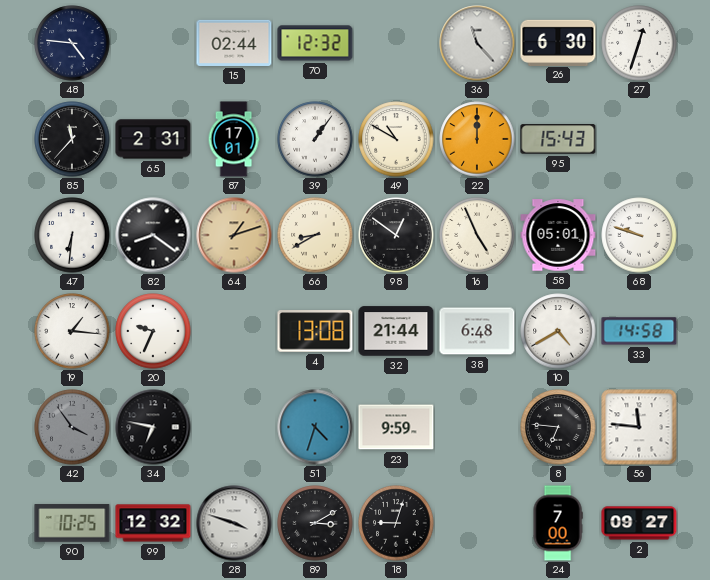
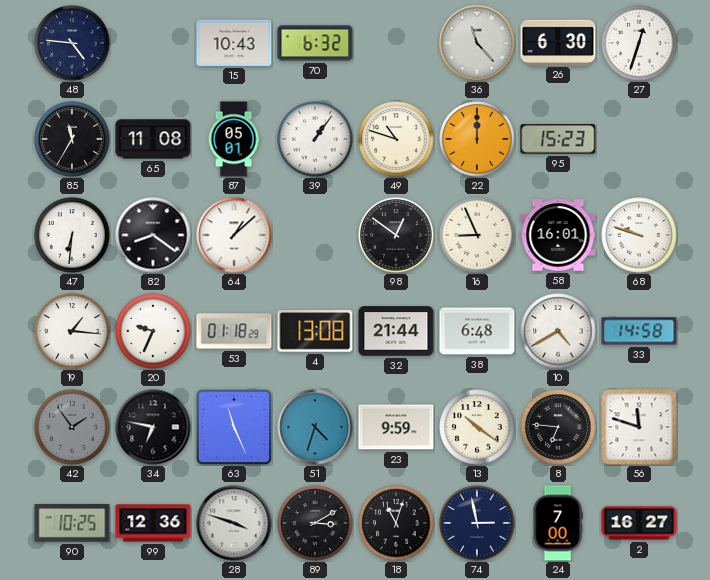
15: 02:44 -> 10:43
70: 12:32 -> 6:32
85: 11:37 -> 11:35
65: 2:31 -> 11:08
87: 17:01 -> 05:01
49: 10:50 -> 10:48
95: 15:43 -> 15:23
64: 1:12 -> 1:08
64 dial: champagne -> white
66: 8:40 -> none
16: 4:56 -> 8:56
58: 05:01 -> 16:01
53: none -> 01:18
42: 3:54 -> 1:54
63: none -> 11:26
13: none -> 10:21
56: 11:46 -> 11:48
99: 12:32 -> 12:36
18: 9:03 -> 11:03
74: none -> 2:58
2: 09:27 -> 16:27
